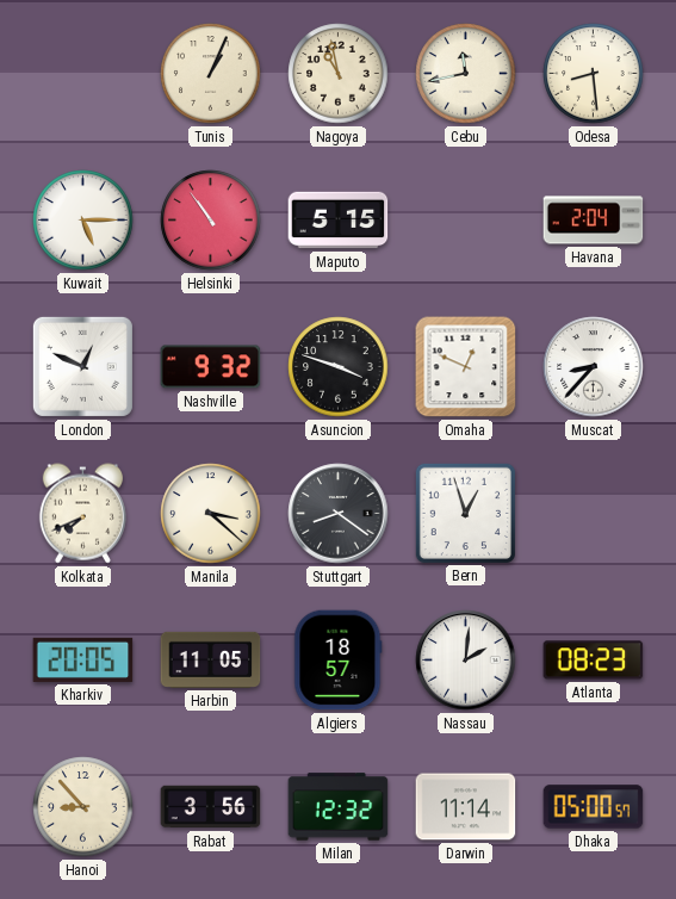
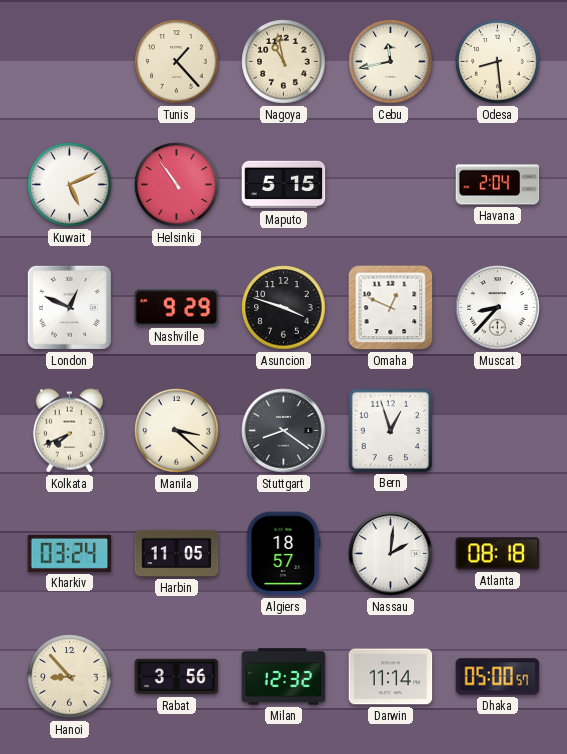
Tunis: 1:04 -> 1:23
Kuwait: 5:15 -> 5:11
Nashville: 9:32 -> 9:29
Kharkiv: 20:05 -> 03:24
Atlanta: 08:23 -> 08:18
